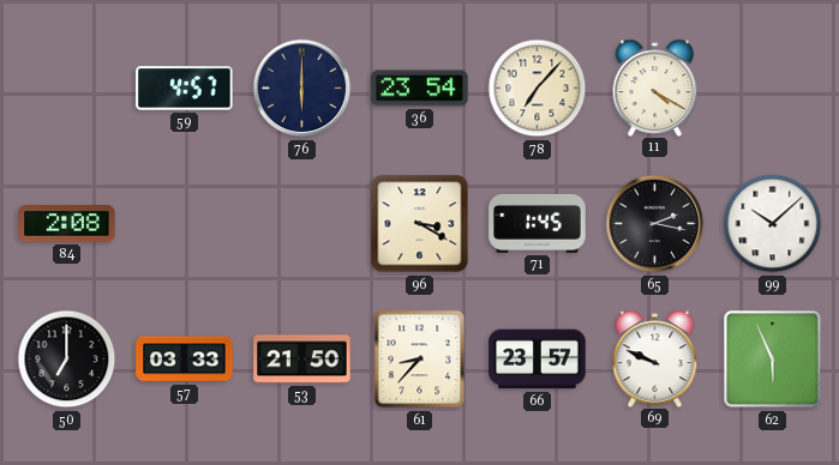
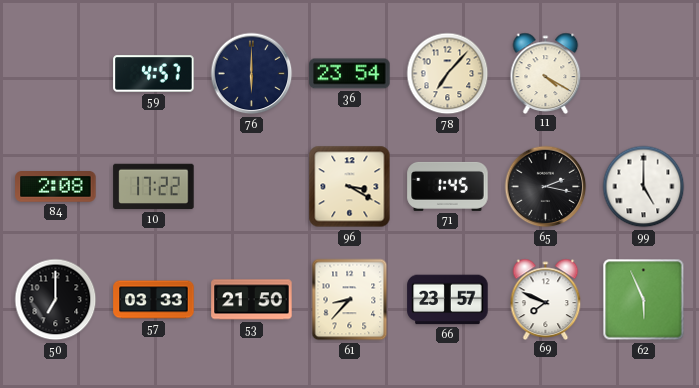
10: none -> 17:22
99: 10:08 -> 5:00
69: 9:49 -> 7:49
